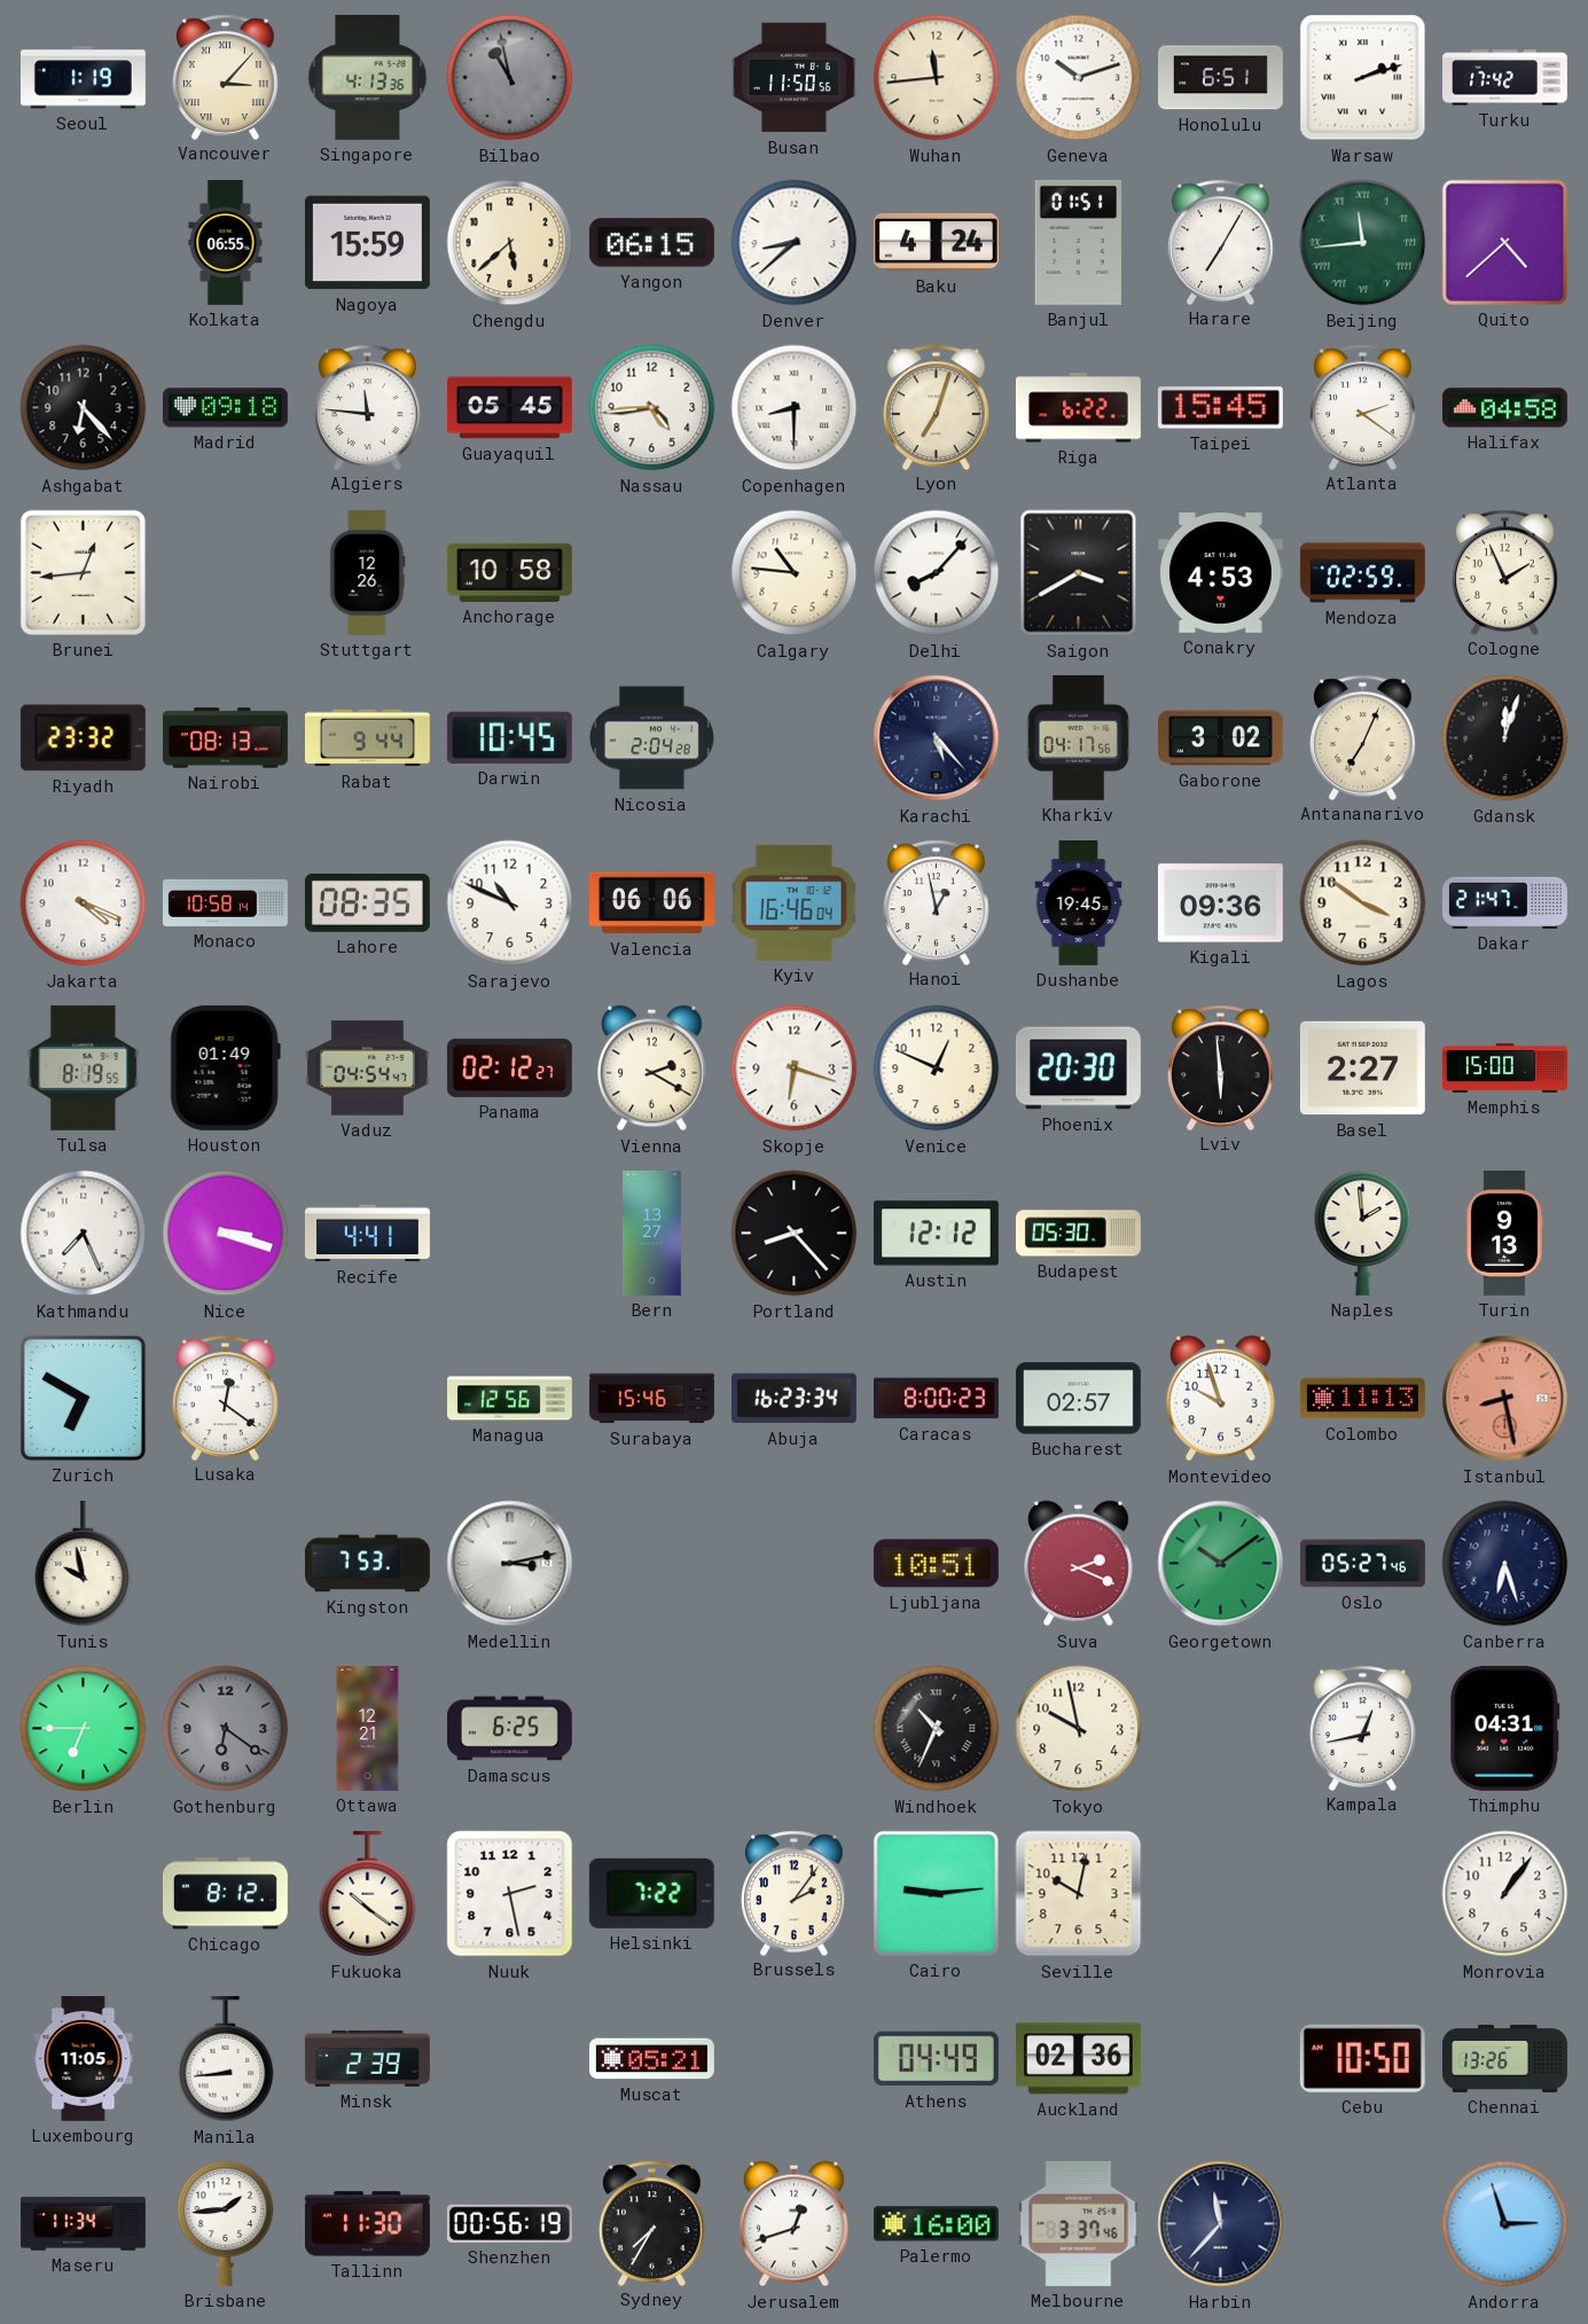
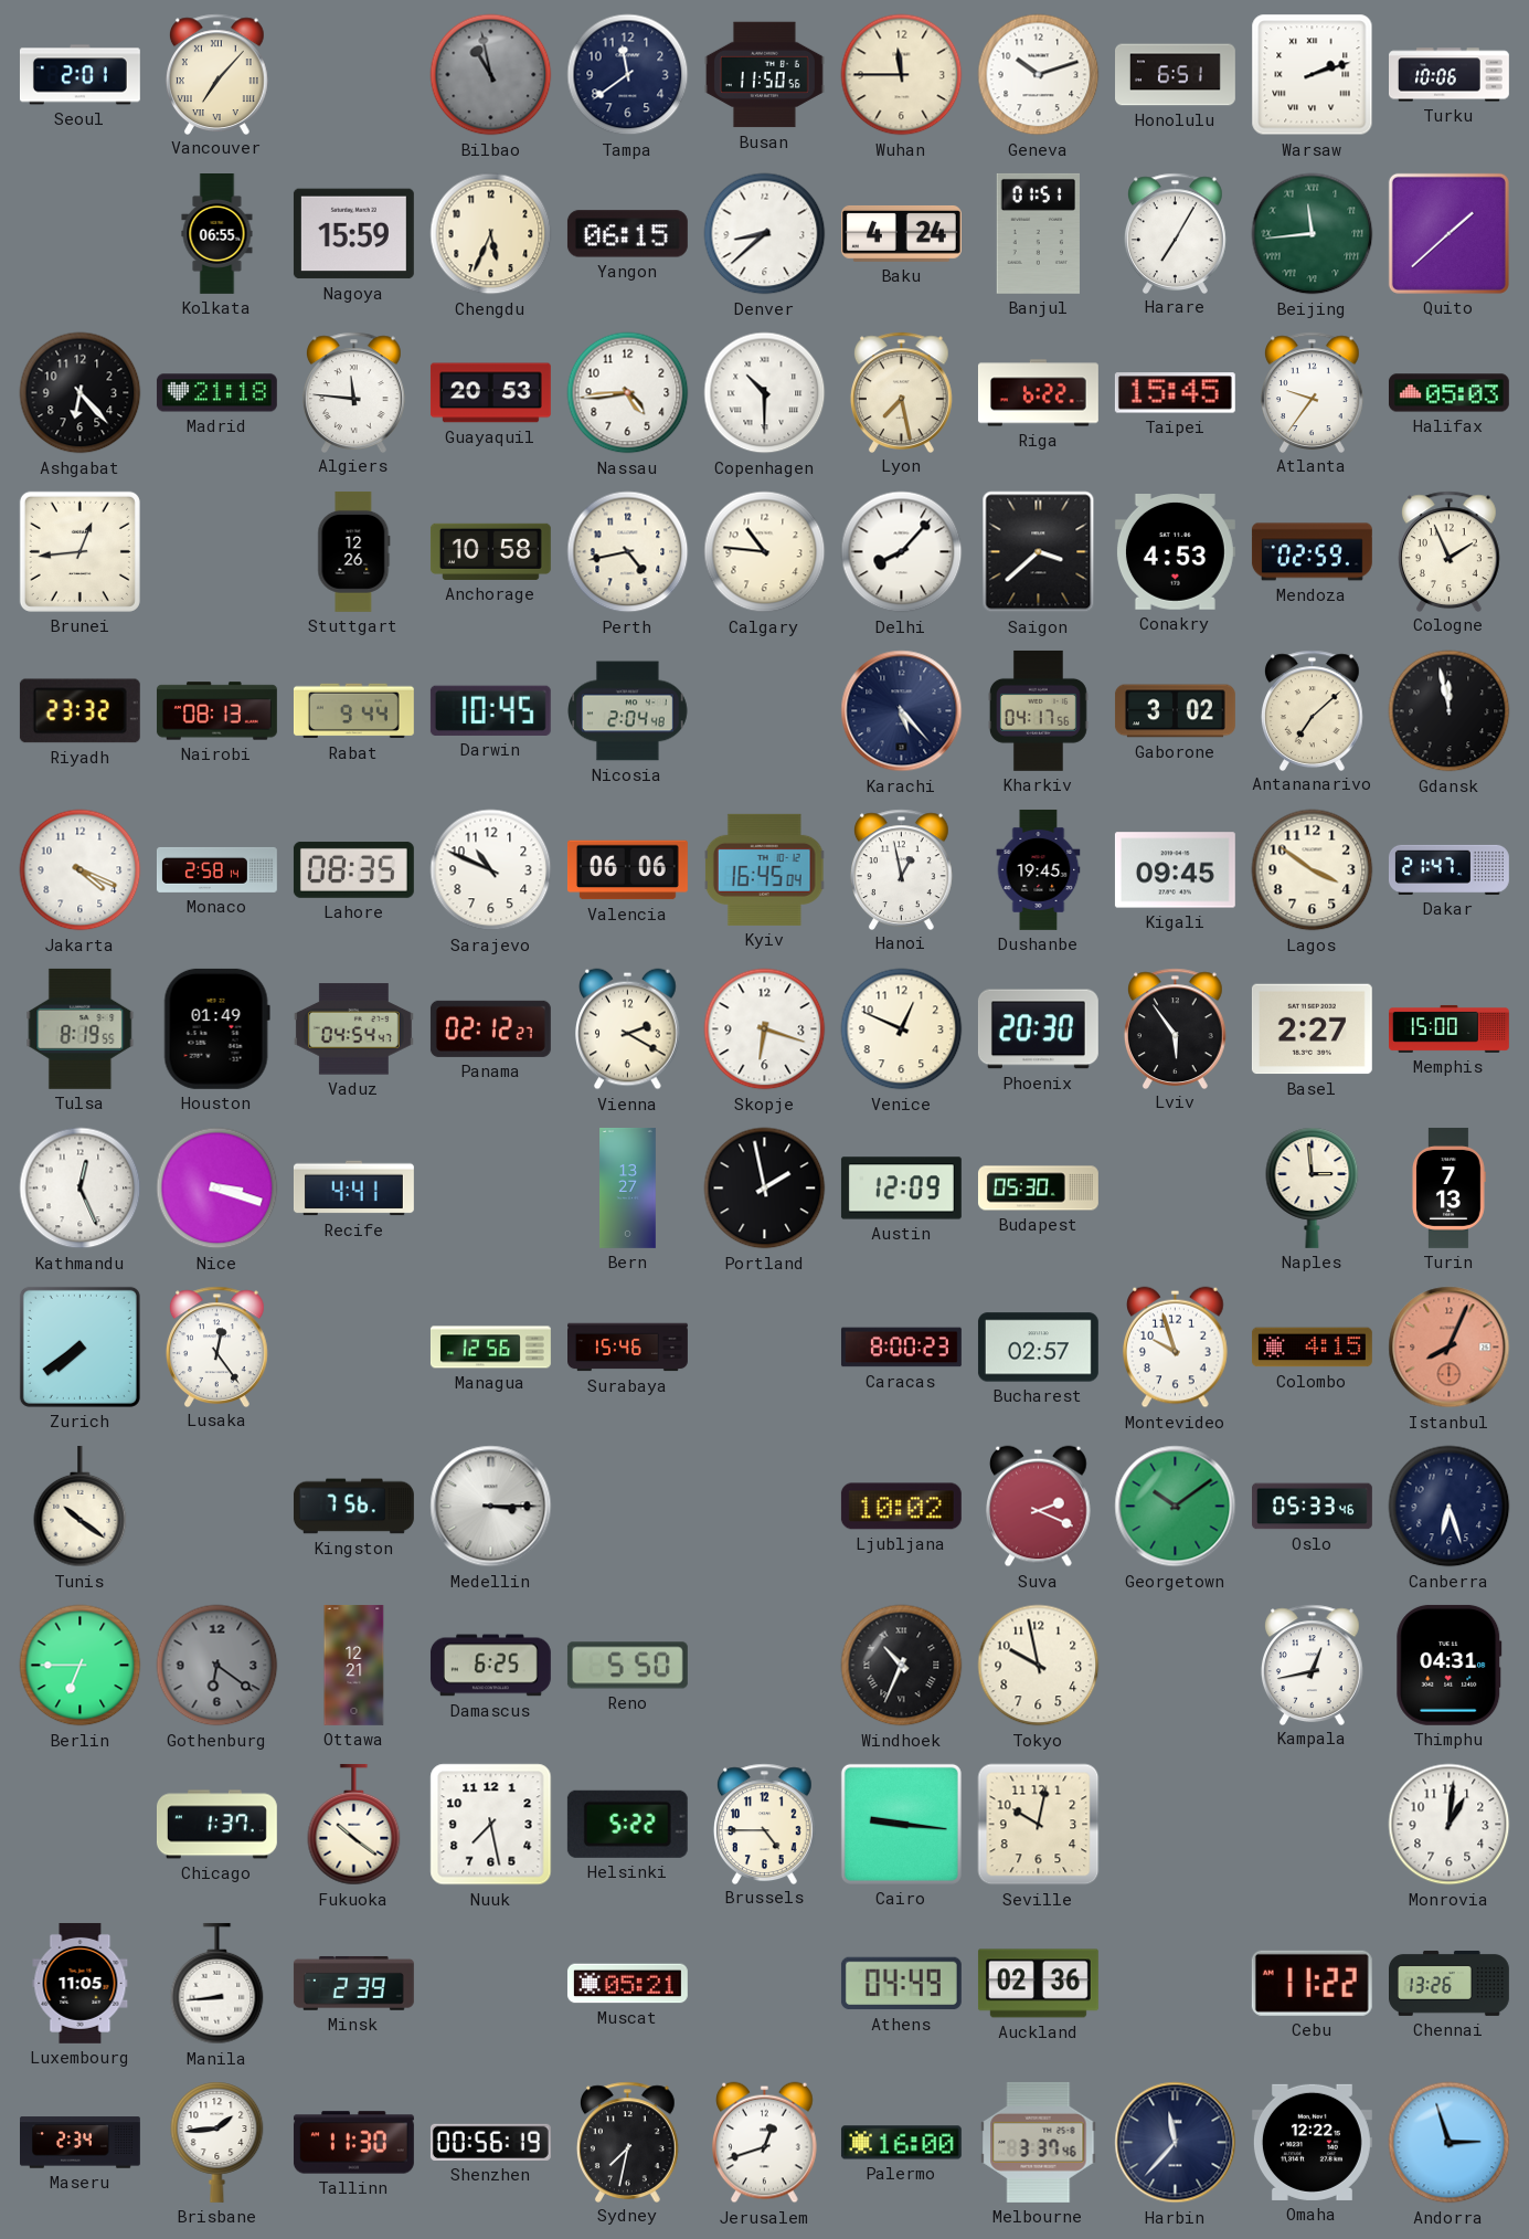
Seoul: 1:19 -> 2:01
Vancouver: 3:07 -> 7:07
Singapore: 4:13 -> none
Tampa: none -> 11:39
Wuhan: 11:44 -> 11:45
Turku: 17:42 -> 10:06
Chengdu: 5:38 -> 5:34
Quito: 4:38 -> 1:38
Madrid: 09:18 -> 21:18
Guayaquil: 05:45 -> 20:53
Copenhagen: 8:30 -> 10:30
Lyon: 7:03 -> 7:28
Atlanta: 2:21 -> 9:36
Halifax: 04:58 -> 05:03
Perth: none -> 4:43
Saigon: 3:40 -> 3:38
Nicosia: 2:04:28 -> 2:04:48
Antananarivo: 7:04 -> 7:08
Gdansk: 12:03 -> 11:58
Monaco: 10:58 -> 2:58
Kyiv: 16:46 -> 16:45
Kigali: 09:36 -> 09:45
Lviv: 5:59 -> 5:54
Kathmandu: 7:26 -> 12:26
Portland: 8:23 -> 1:58
Austin: 12:12 -> 12:09
Naples: 1:59 -> 2:59
Turin: 9:13 -> 7:13
Zurich: 6:50 -> 7:39
Lusaka: 12:21 -> 12:24
Abuja: 16:23 -> none
Colombo: 11:13 -> 4:15
Istanbul: 8:28 -> 8:04
Tunis: 9:58 -> 10:21
Kingston: 7:53 -> 7:56
Medellin: 3:13 -> 3:15
Ljubljana: 10:51 -> 10:02
Oslo: 05:27 -> 05:33
Reno: none -> 5:50
Chicago: 8:12 -> 1:37
Nuuk: 2:28 -> 7:28
Helsinki: 7:22 -> 5:22
Brussels: 2:06 -> 4:45
Cairo: 9:14 -> 9:16
Monrovia: 1:06 -> 1:01
Cebu: 10:50 -> 11:22
Maseru: 11:34 -> 2:34
Sydney: 7:35 -> 7:32
Omaha: none -> 12:22
